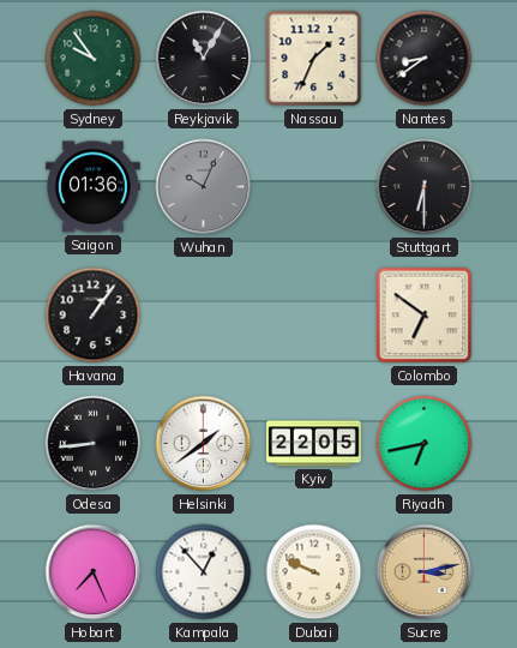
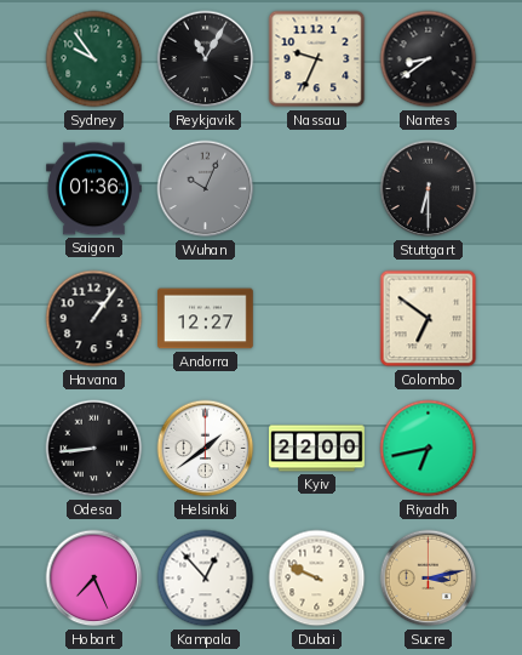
Nassau: 1:34 -> 9:34
Andorra: none -> 12:27
Kyiv: 22:05 -> 22:00
